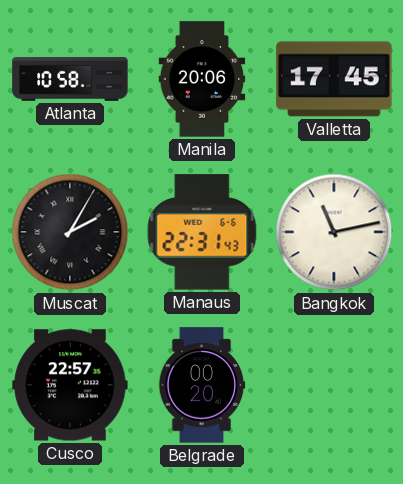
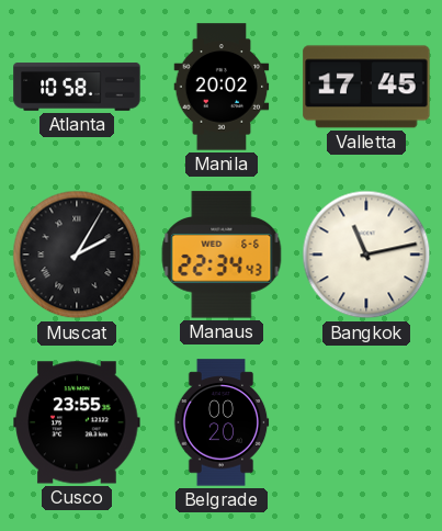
Manila: 20:06 -> 20:02
Manaus: 22:31 -> 22:34
Cusco: 22:57 -> 23:55
